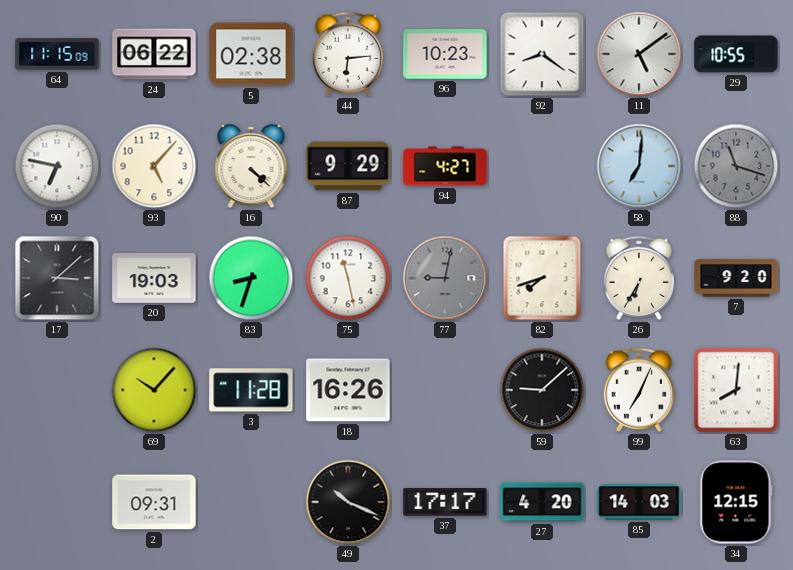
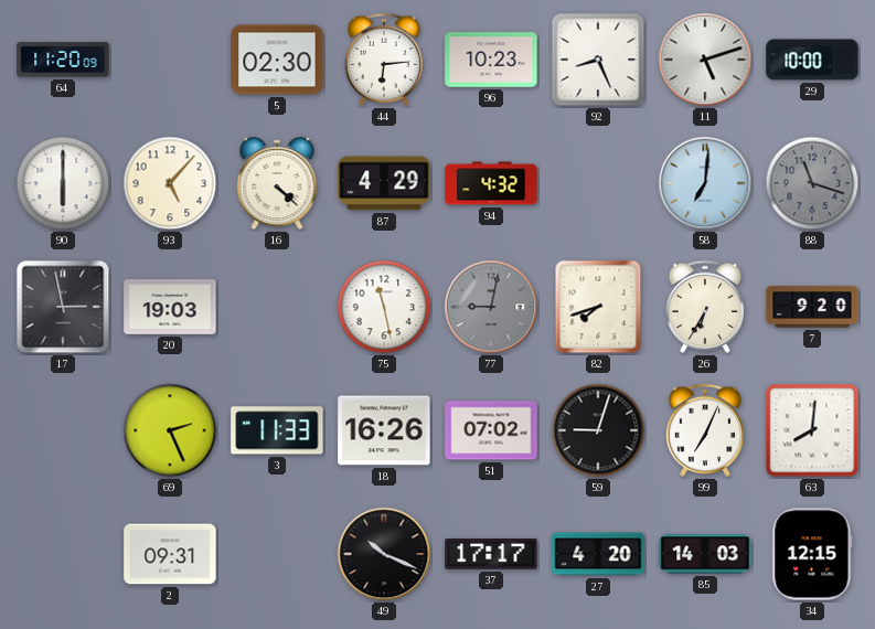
64: 11:15 -> 11:20
24: 06:22 -> none
5: 02:38 -> 02:30
92: 8:21 -> 8:26
11: 5:09 -> 5:12
29: 10:55 -> 10:00
90: 6:47 -> 6:00
87: 9:29 -> 4:29
94: 4:27 -> 4:32
17: 3:08 -> 2:58
83: 8:33 -> none
69: 10:07 -> 2:26
3: 11:28 -> 11:33
51: none -> 07:02
59: 9:08 -> 9:03
